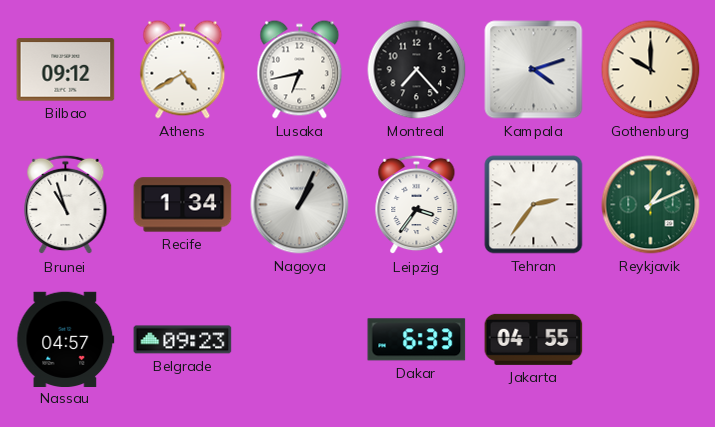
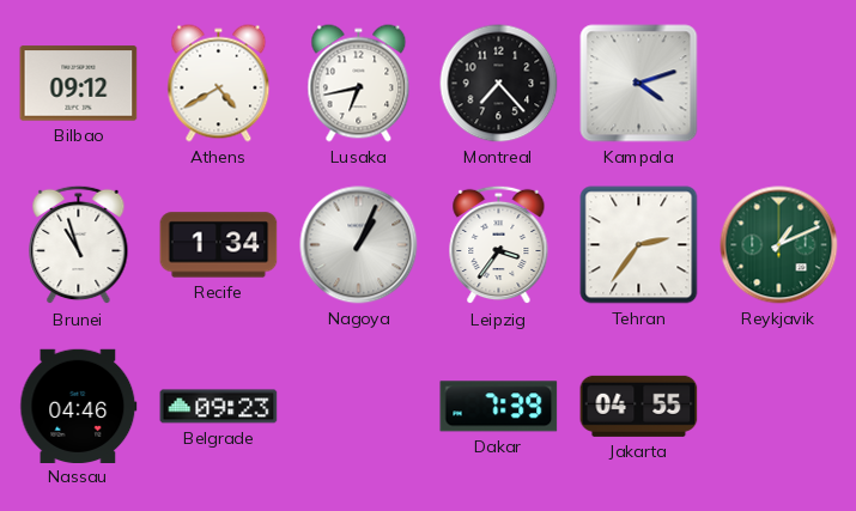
Gothenburg: 10:00 -> none
Nassau: 04:57 -> 04:46
Dakar: 6:33 -> 7:39
